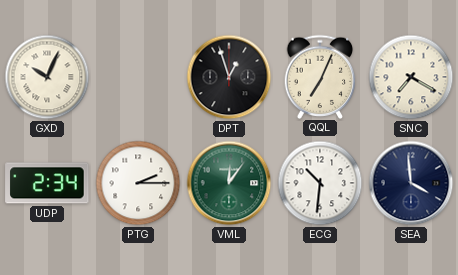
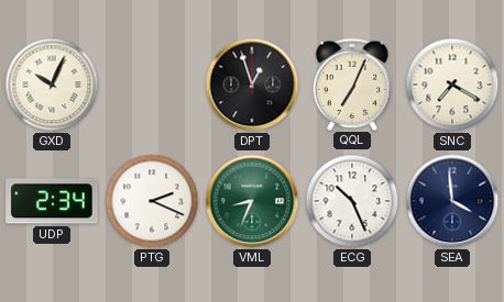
PTG: 2:15 -> 2:19
VML: 12:06 -> 8:34
ECG: 10:31 -> 10:26
